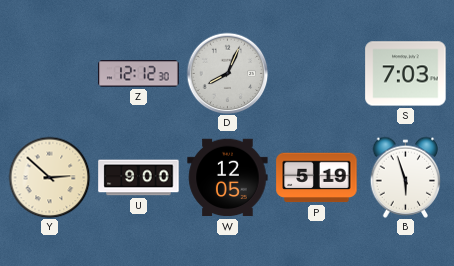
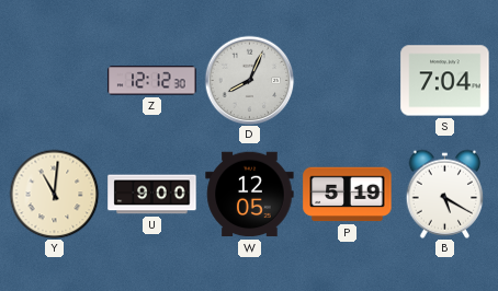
S: 7:03 -> 7:04
Y: 2:52 -> 11:01
B: 5:57 -> 5:20
